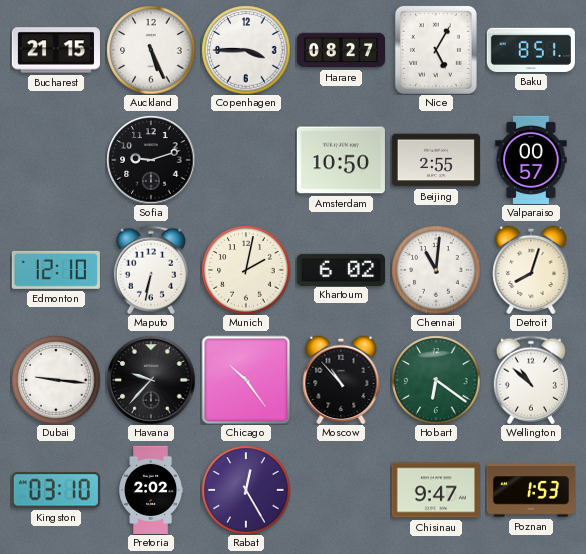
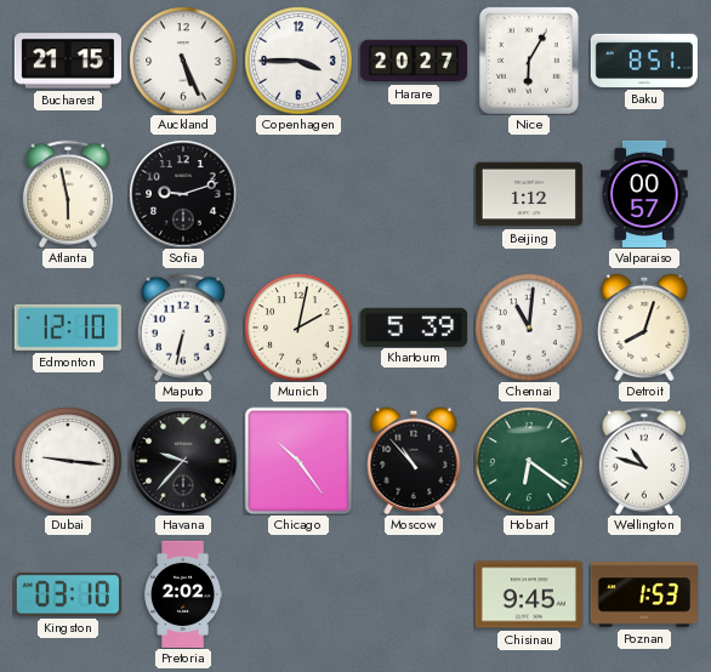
Harare: 08:27 -> 20:27
Nice: 5:05 -> 6:05
Atlanta: none -> 5:58
Amsterdam: 10:50 -> none
Beijing: 2:55 -> 1:12
Khartoum: 6:02 -> 5:39
Wellington: 10:52 -> 10:48
Rabat: 12:25 -> none
Chisinau: 9:47 -> 9:45
